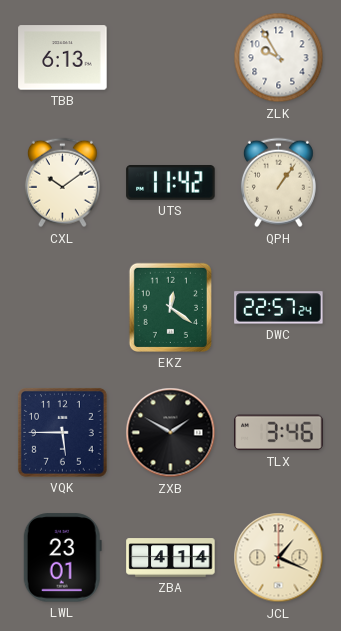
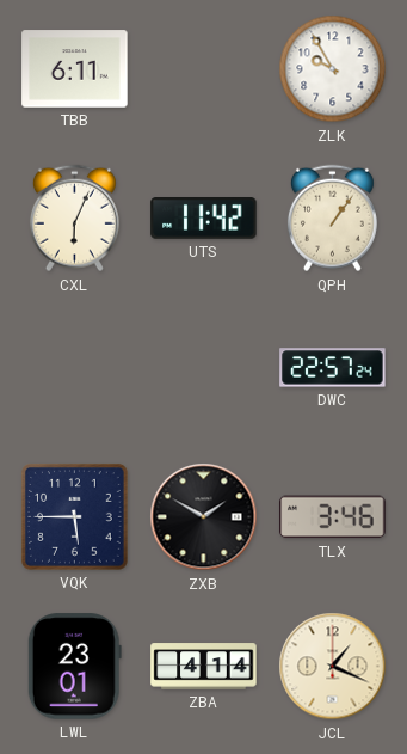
TBB: 6:13 -> 6:11
CXL: 10:09 -> 6:04
EKZ: 12:21 -> none
